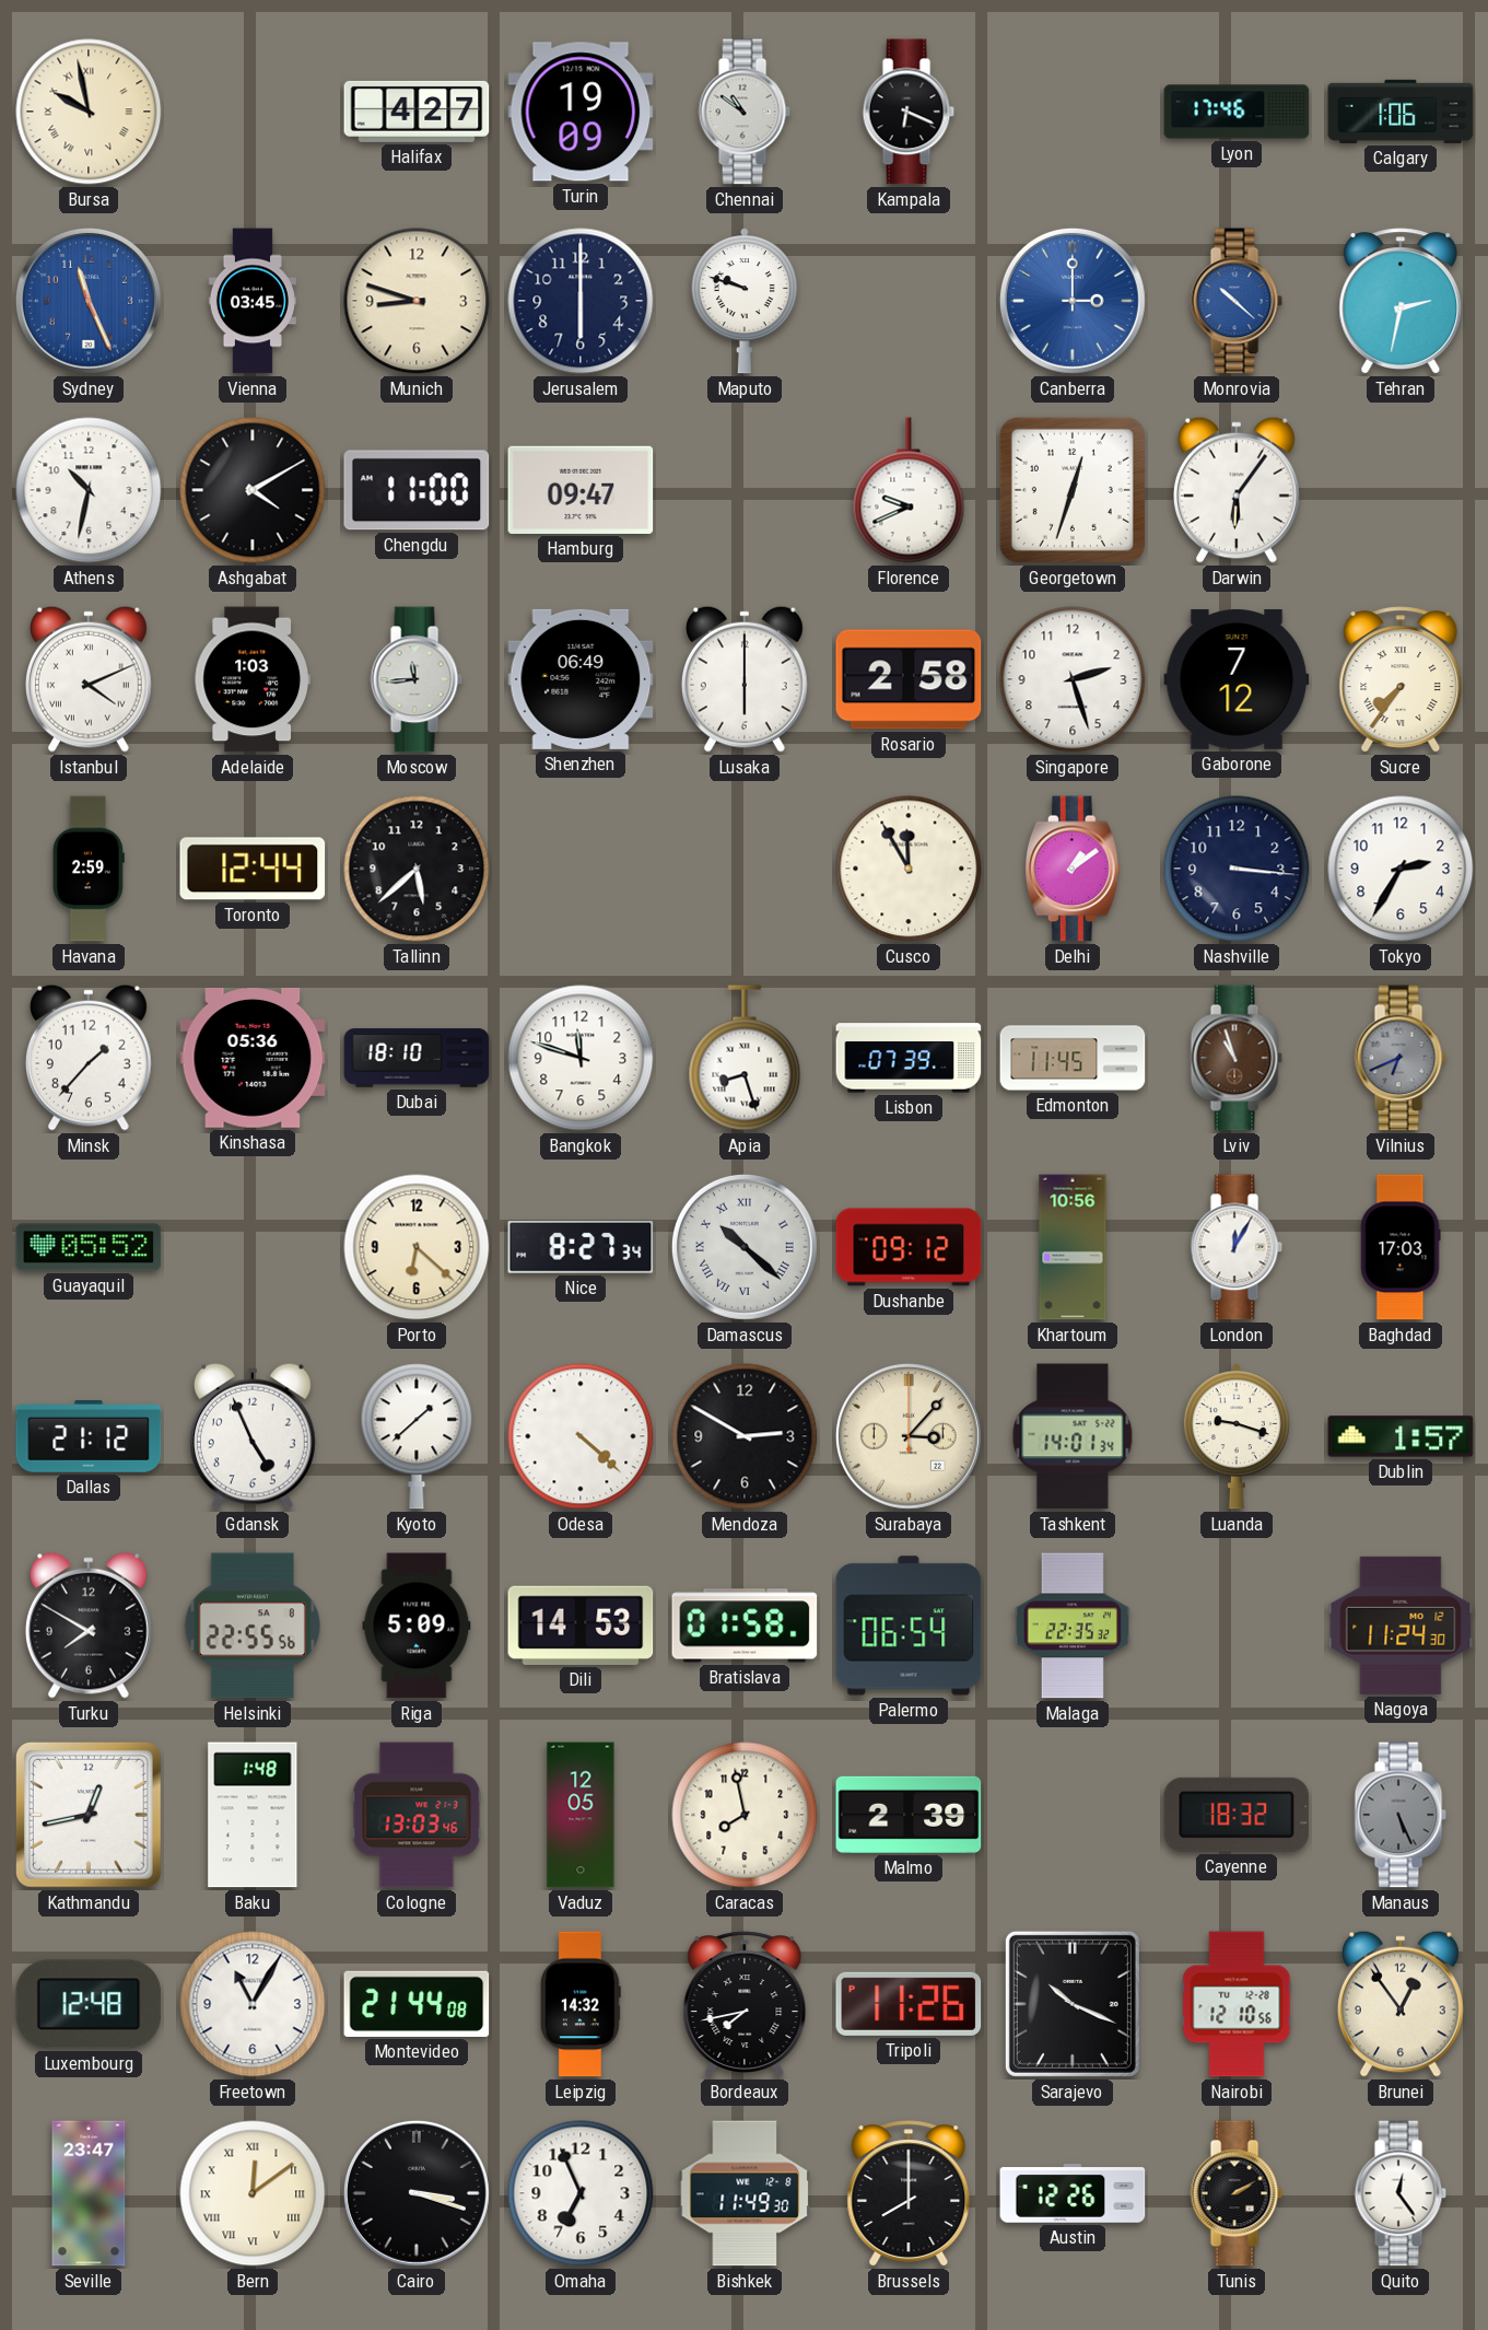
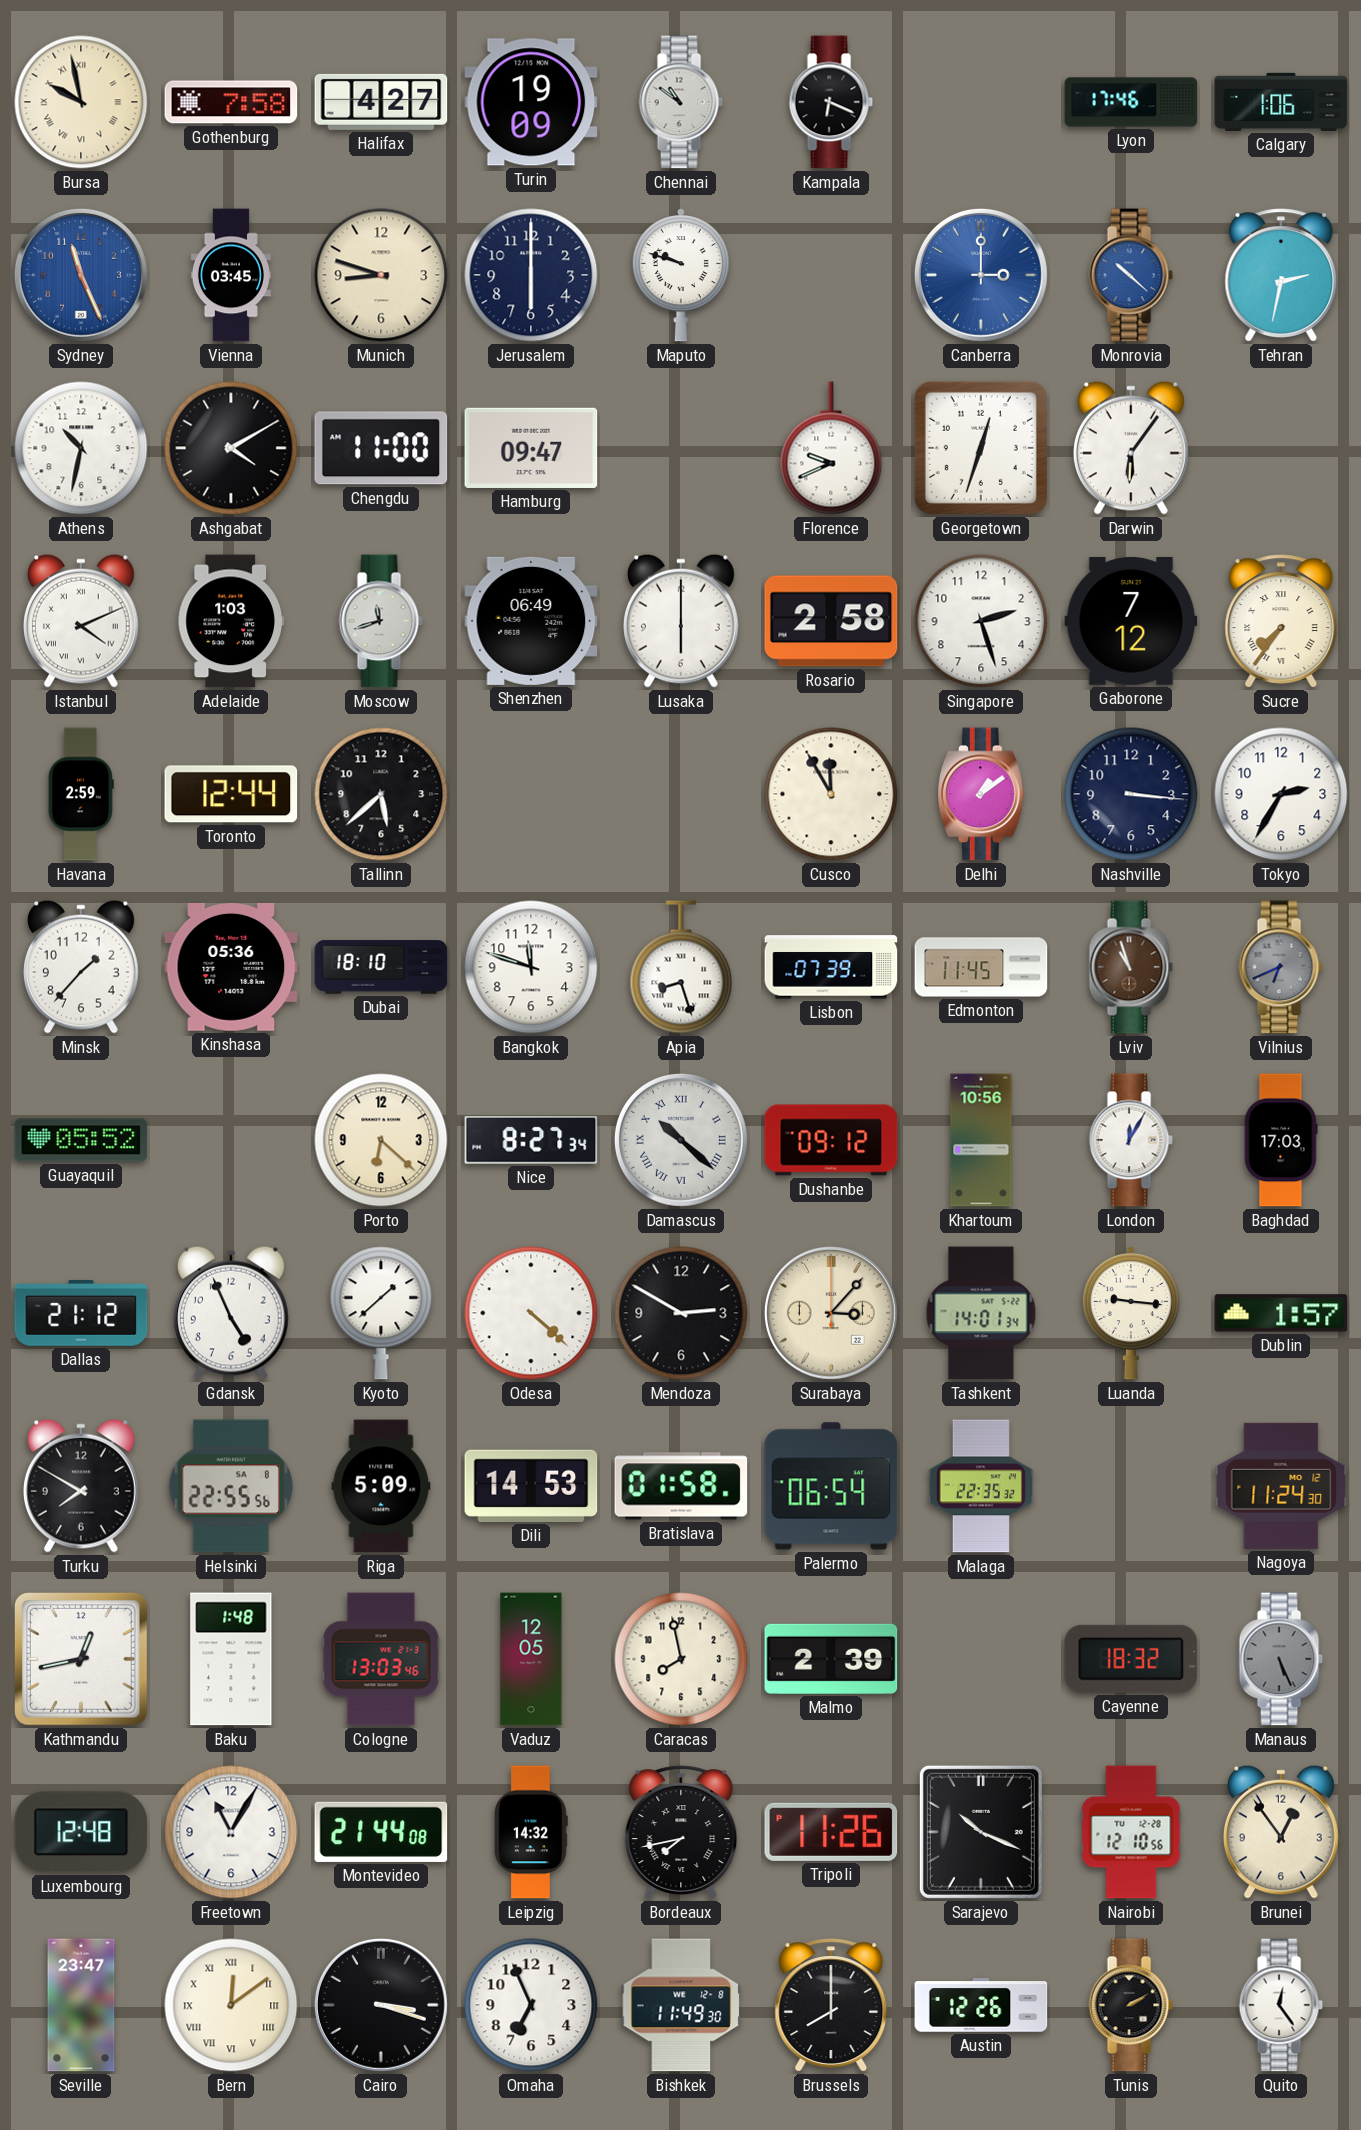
Gothenburg: none -> 7:58
Moscow: 11:44 -> 11:42
Luanda: 9:18 -> 9:16
